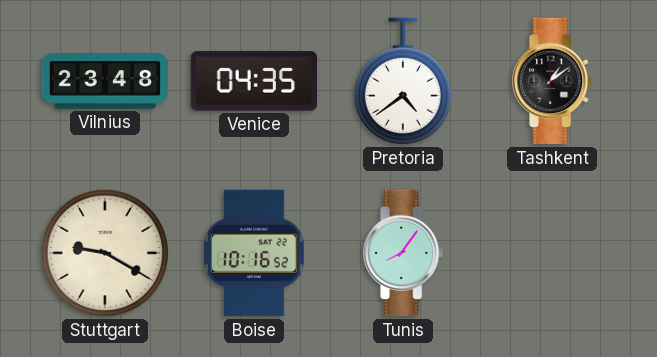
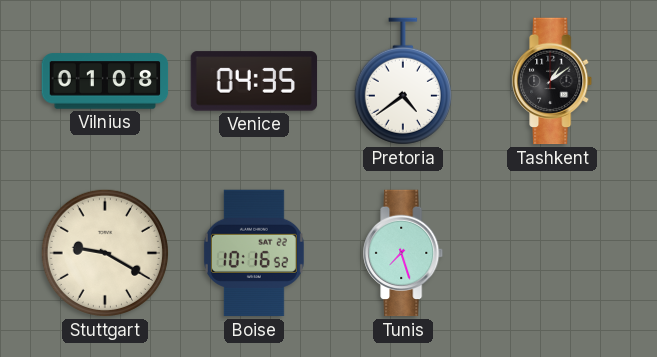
Vilnius: 23:48 -> 01:08
Tunis: 8:06 -> 7:27
